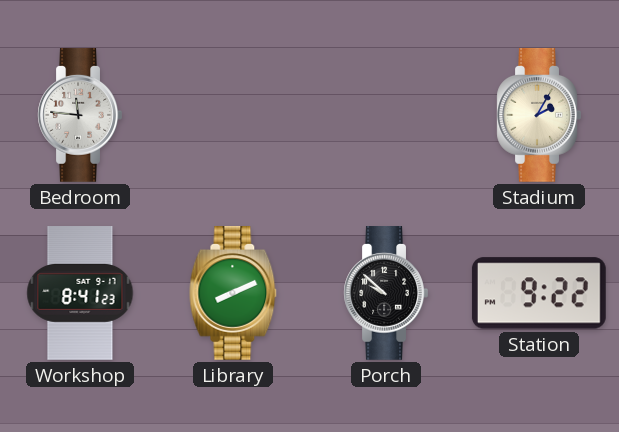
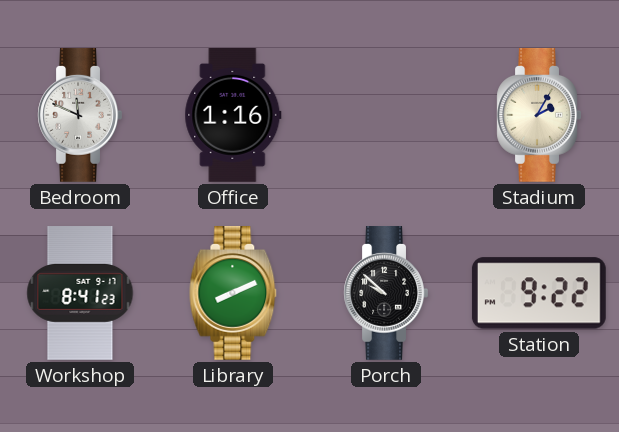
Bedroom: 11:46 -> 11:49
Office: none -> 1:16
